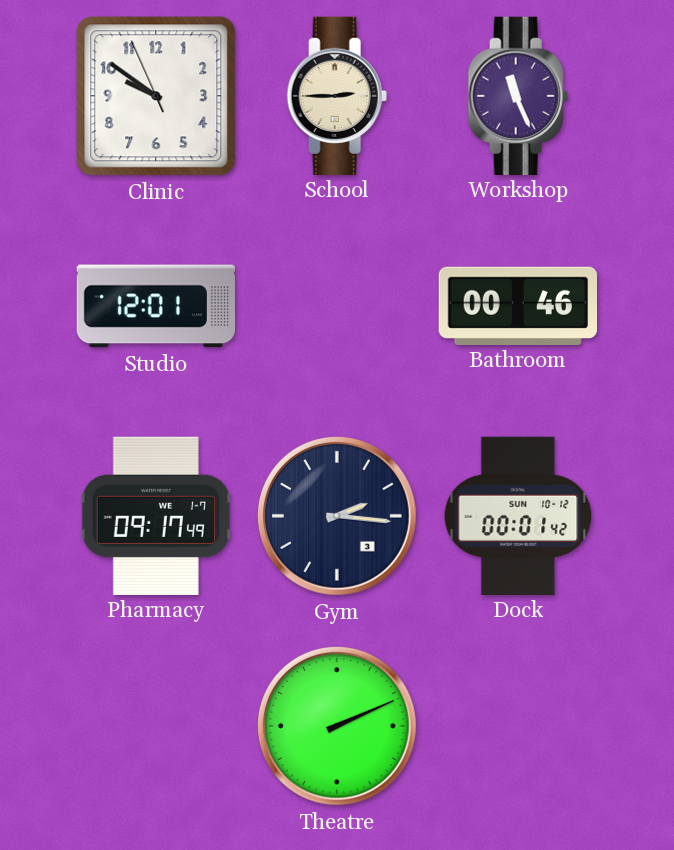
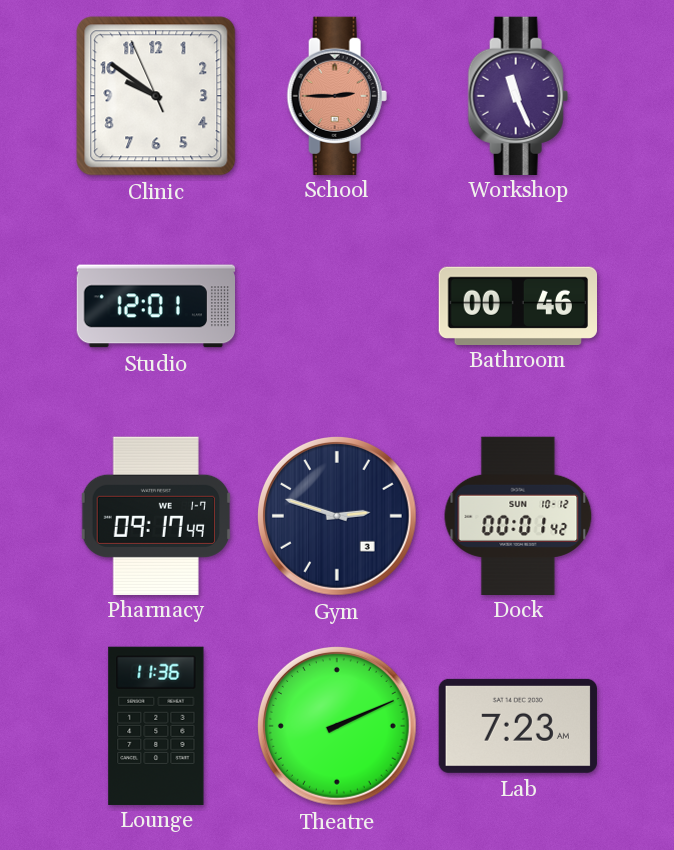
School dial: cream -> salmon
Gym: 2:16 -> 2:48
Lounge: none -> 11:36
Lab: none -> 7:23
